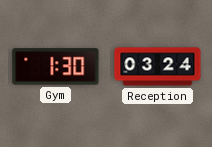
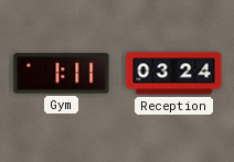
Gym: 1:30 -> 1:11
